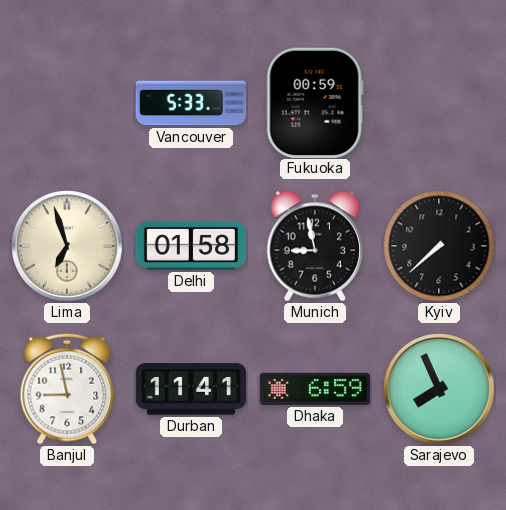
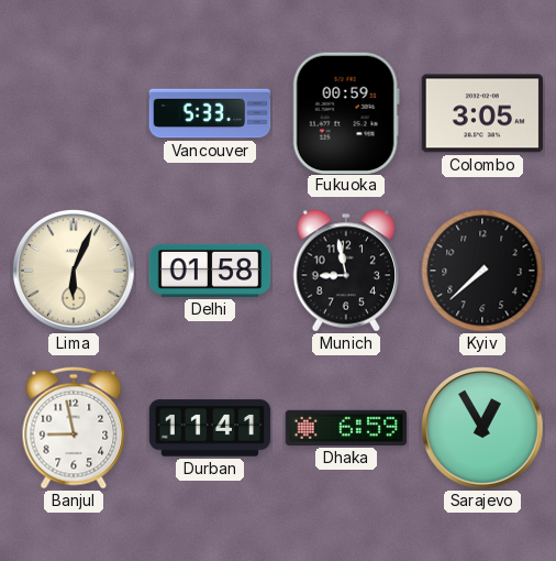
Colombo: none -> 3:05
Lima: 6:57 -> 6:04
Sarajevo: 7:56 -> 12:55
